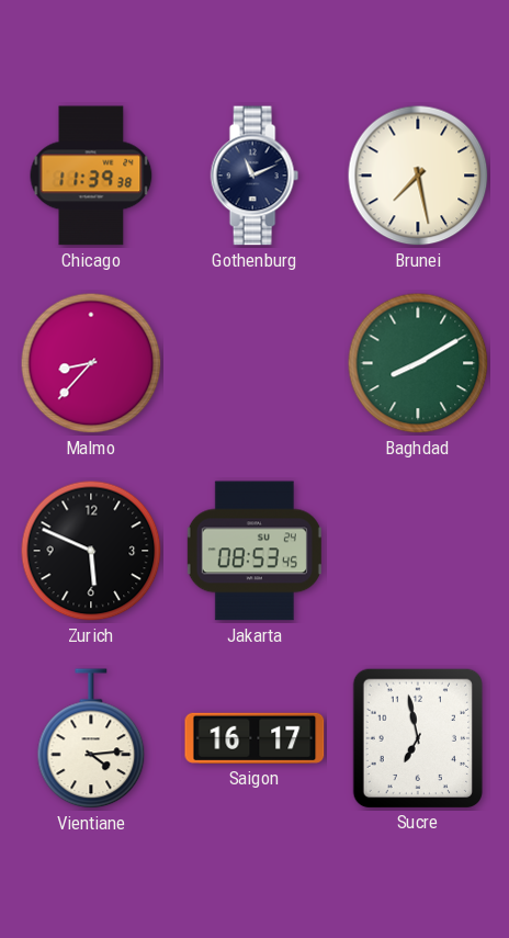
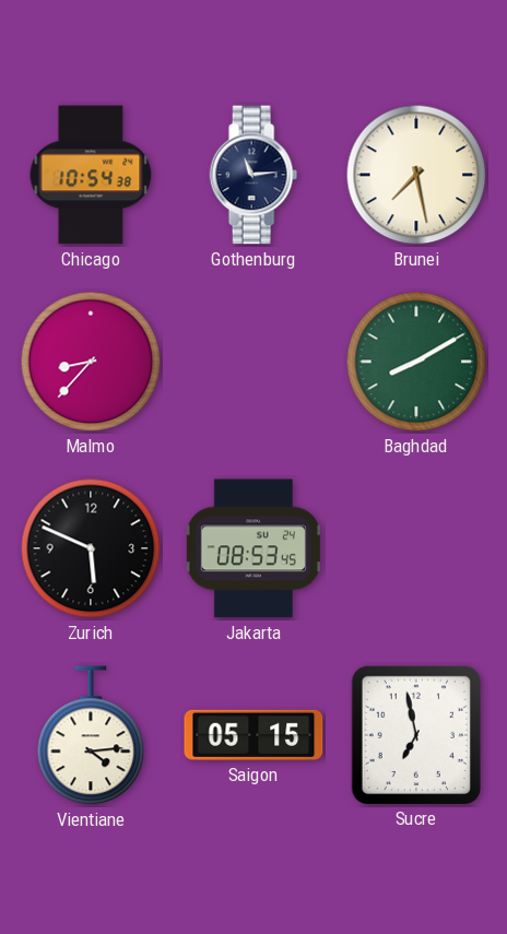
Chicago: 11:39 -> 10:54
Gothenburg: 11:11 -> 11:14
Saigon: 16:17 -> 05:15
